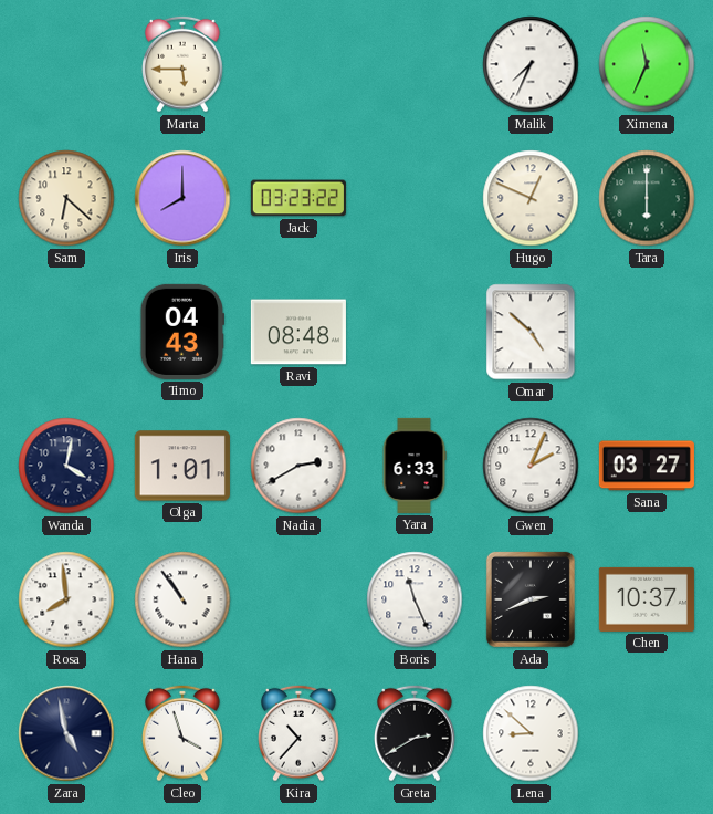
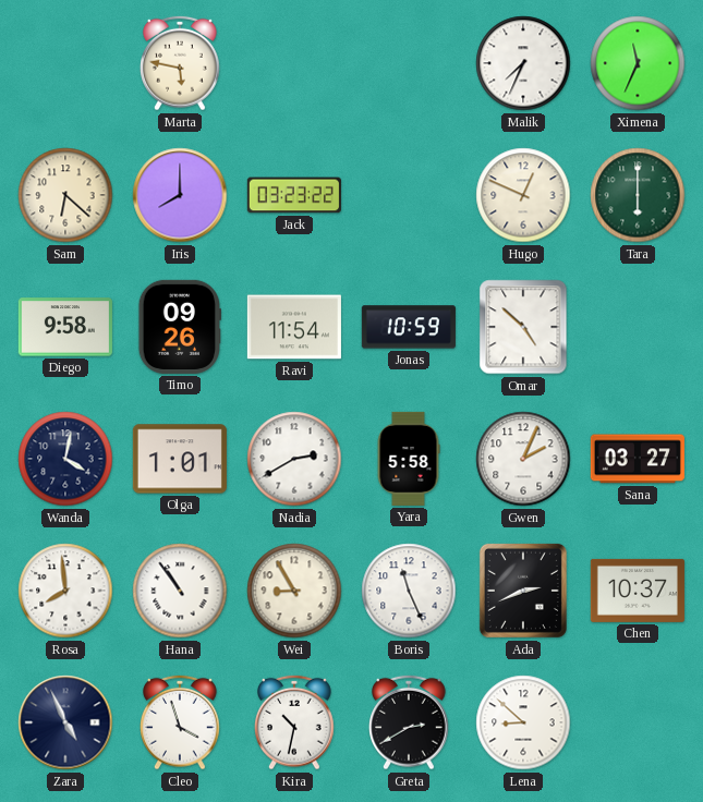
Marta: 5:45 -> 5:47
Diego: none -> 9:58
Timo: 04:43 -> 09:26
Ravi: 08:48 -> 11:54
Jonas: none -> 10:59
Yara: 6:33 -> 5:58
Wei: none -> 8:55
Zara: 4:58 -> 4:56
Kira: 10:37 -> 10:32
